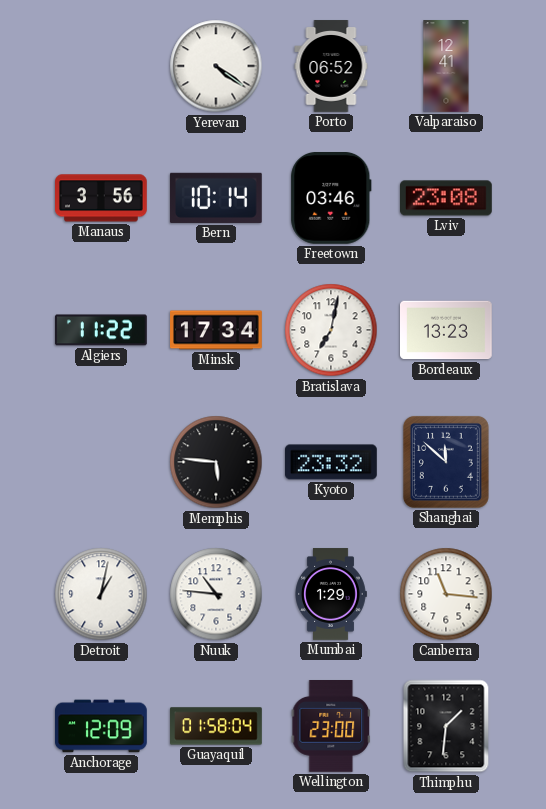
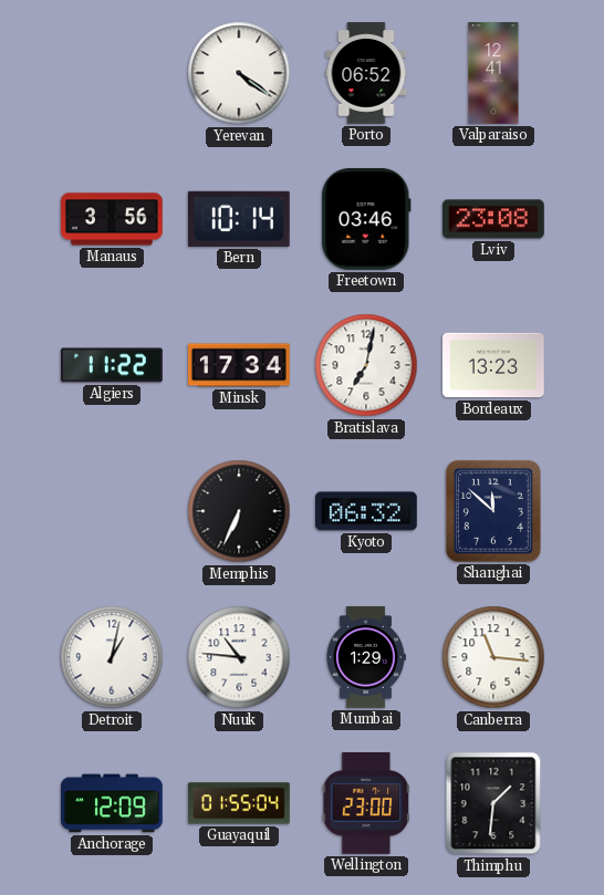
Memphis: 5:46 -> 6:34
Kyoto: 23:32 -> 06:32
Guayaquil: 01:58 -> 01:55
